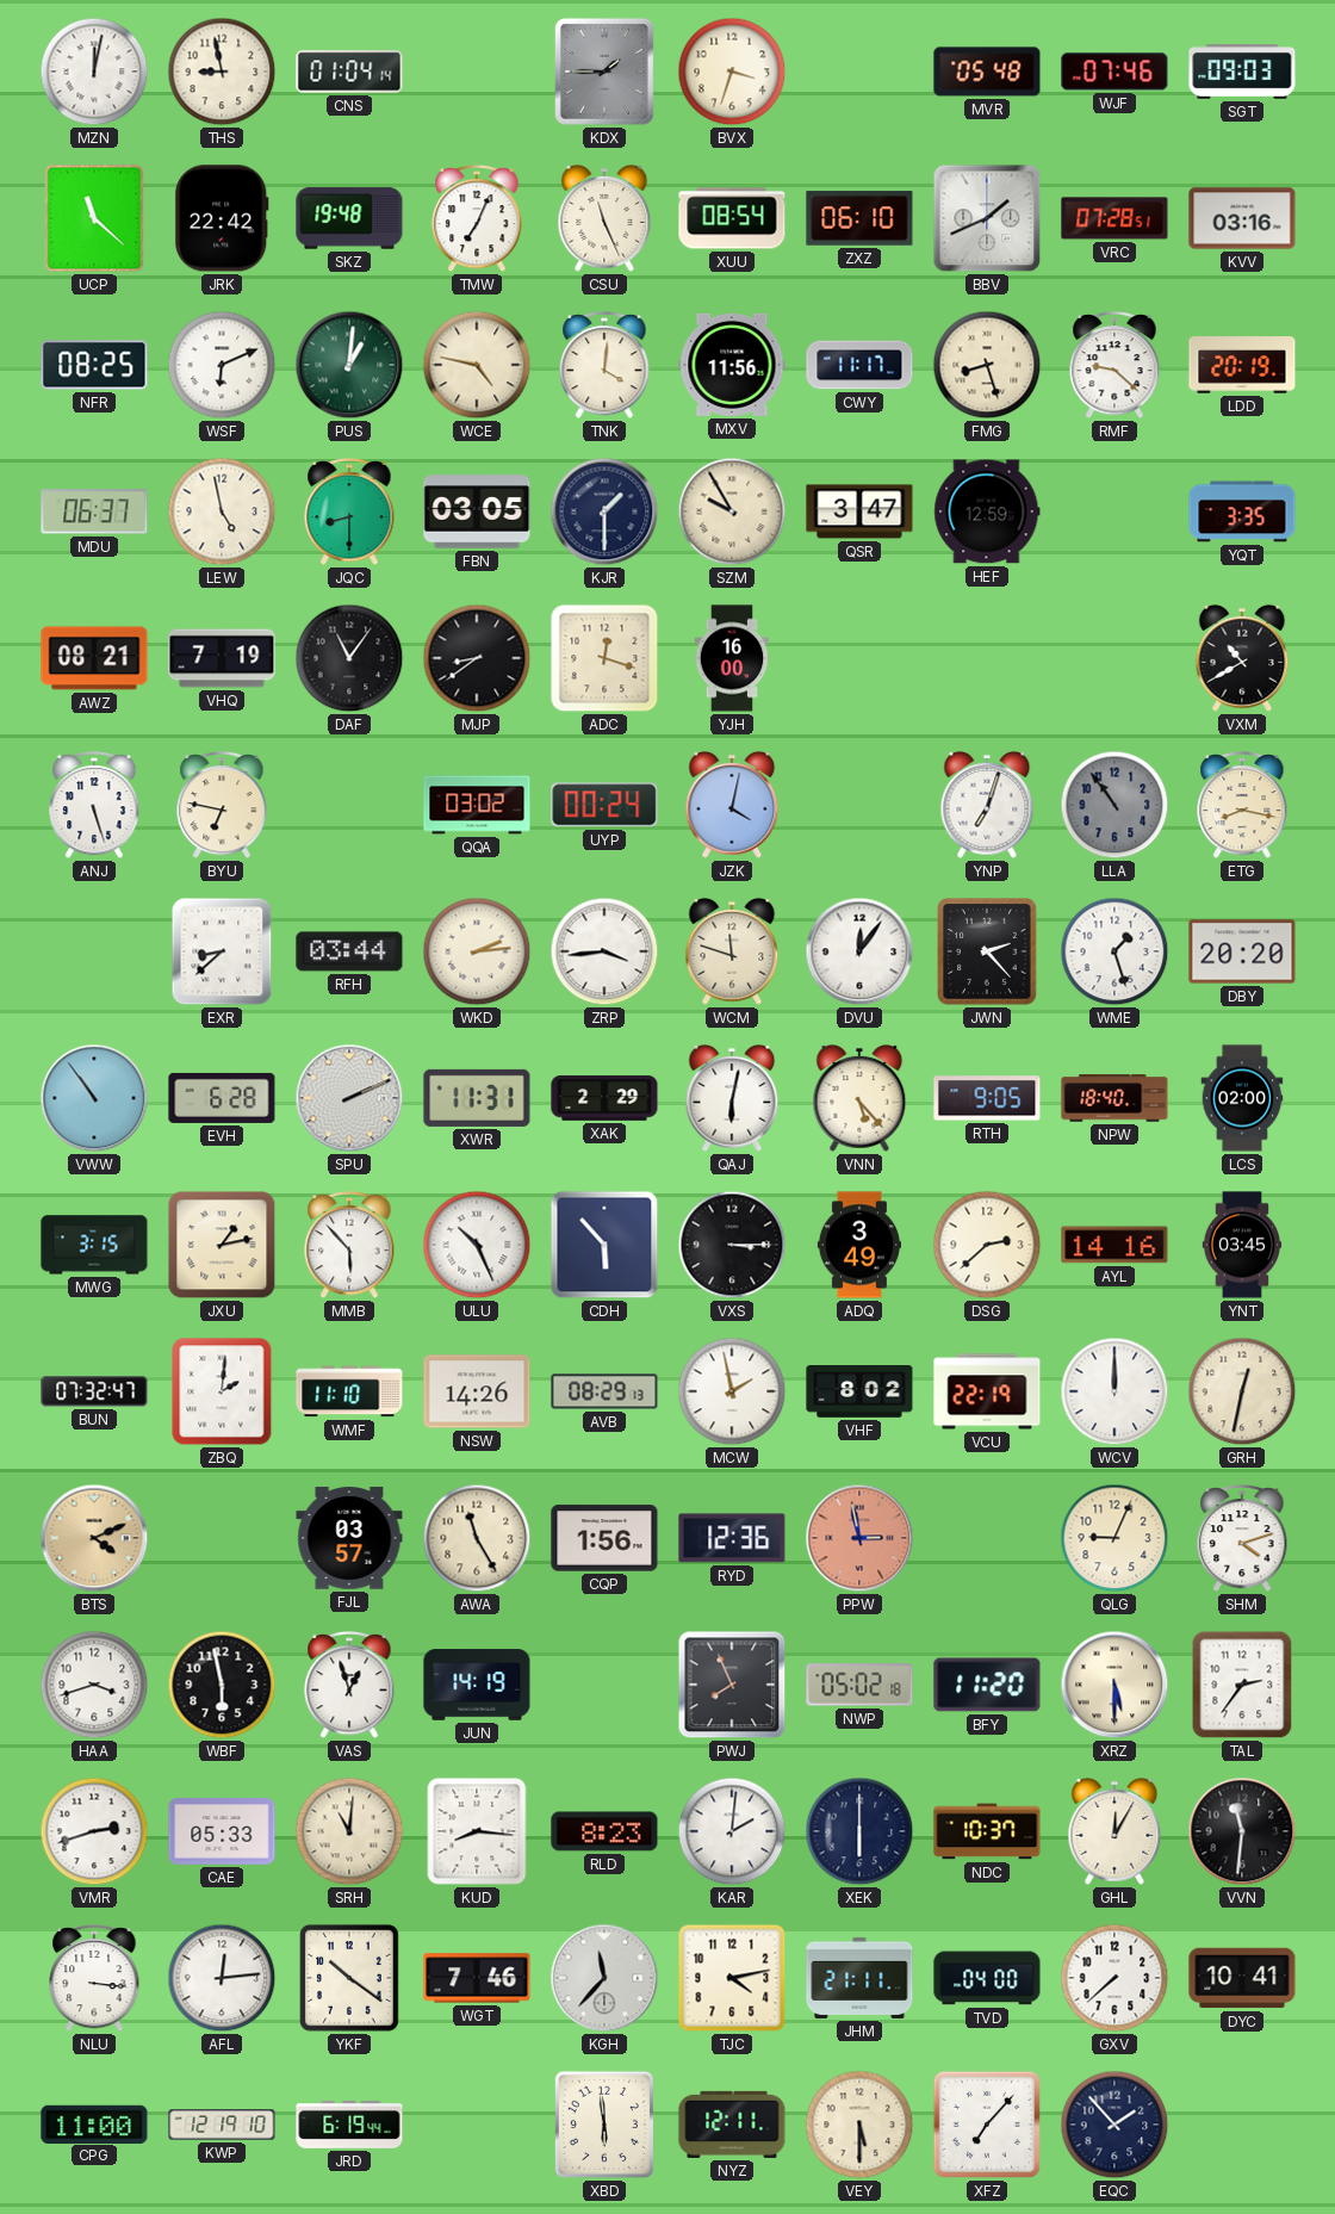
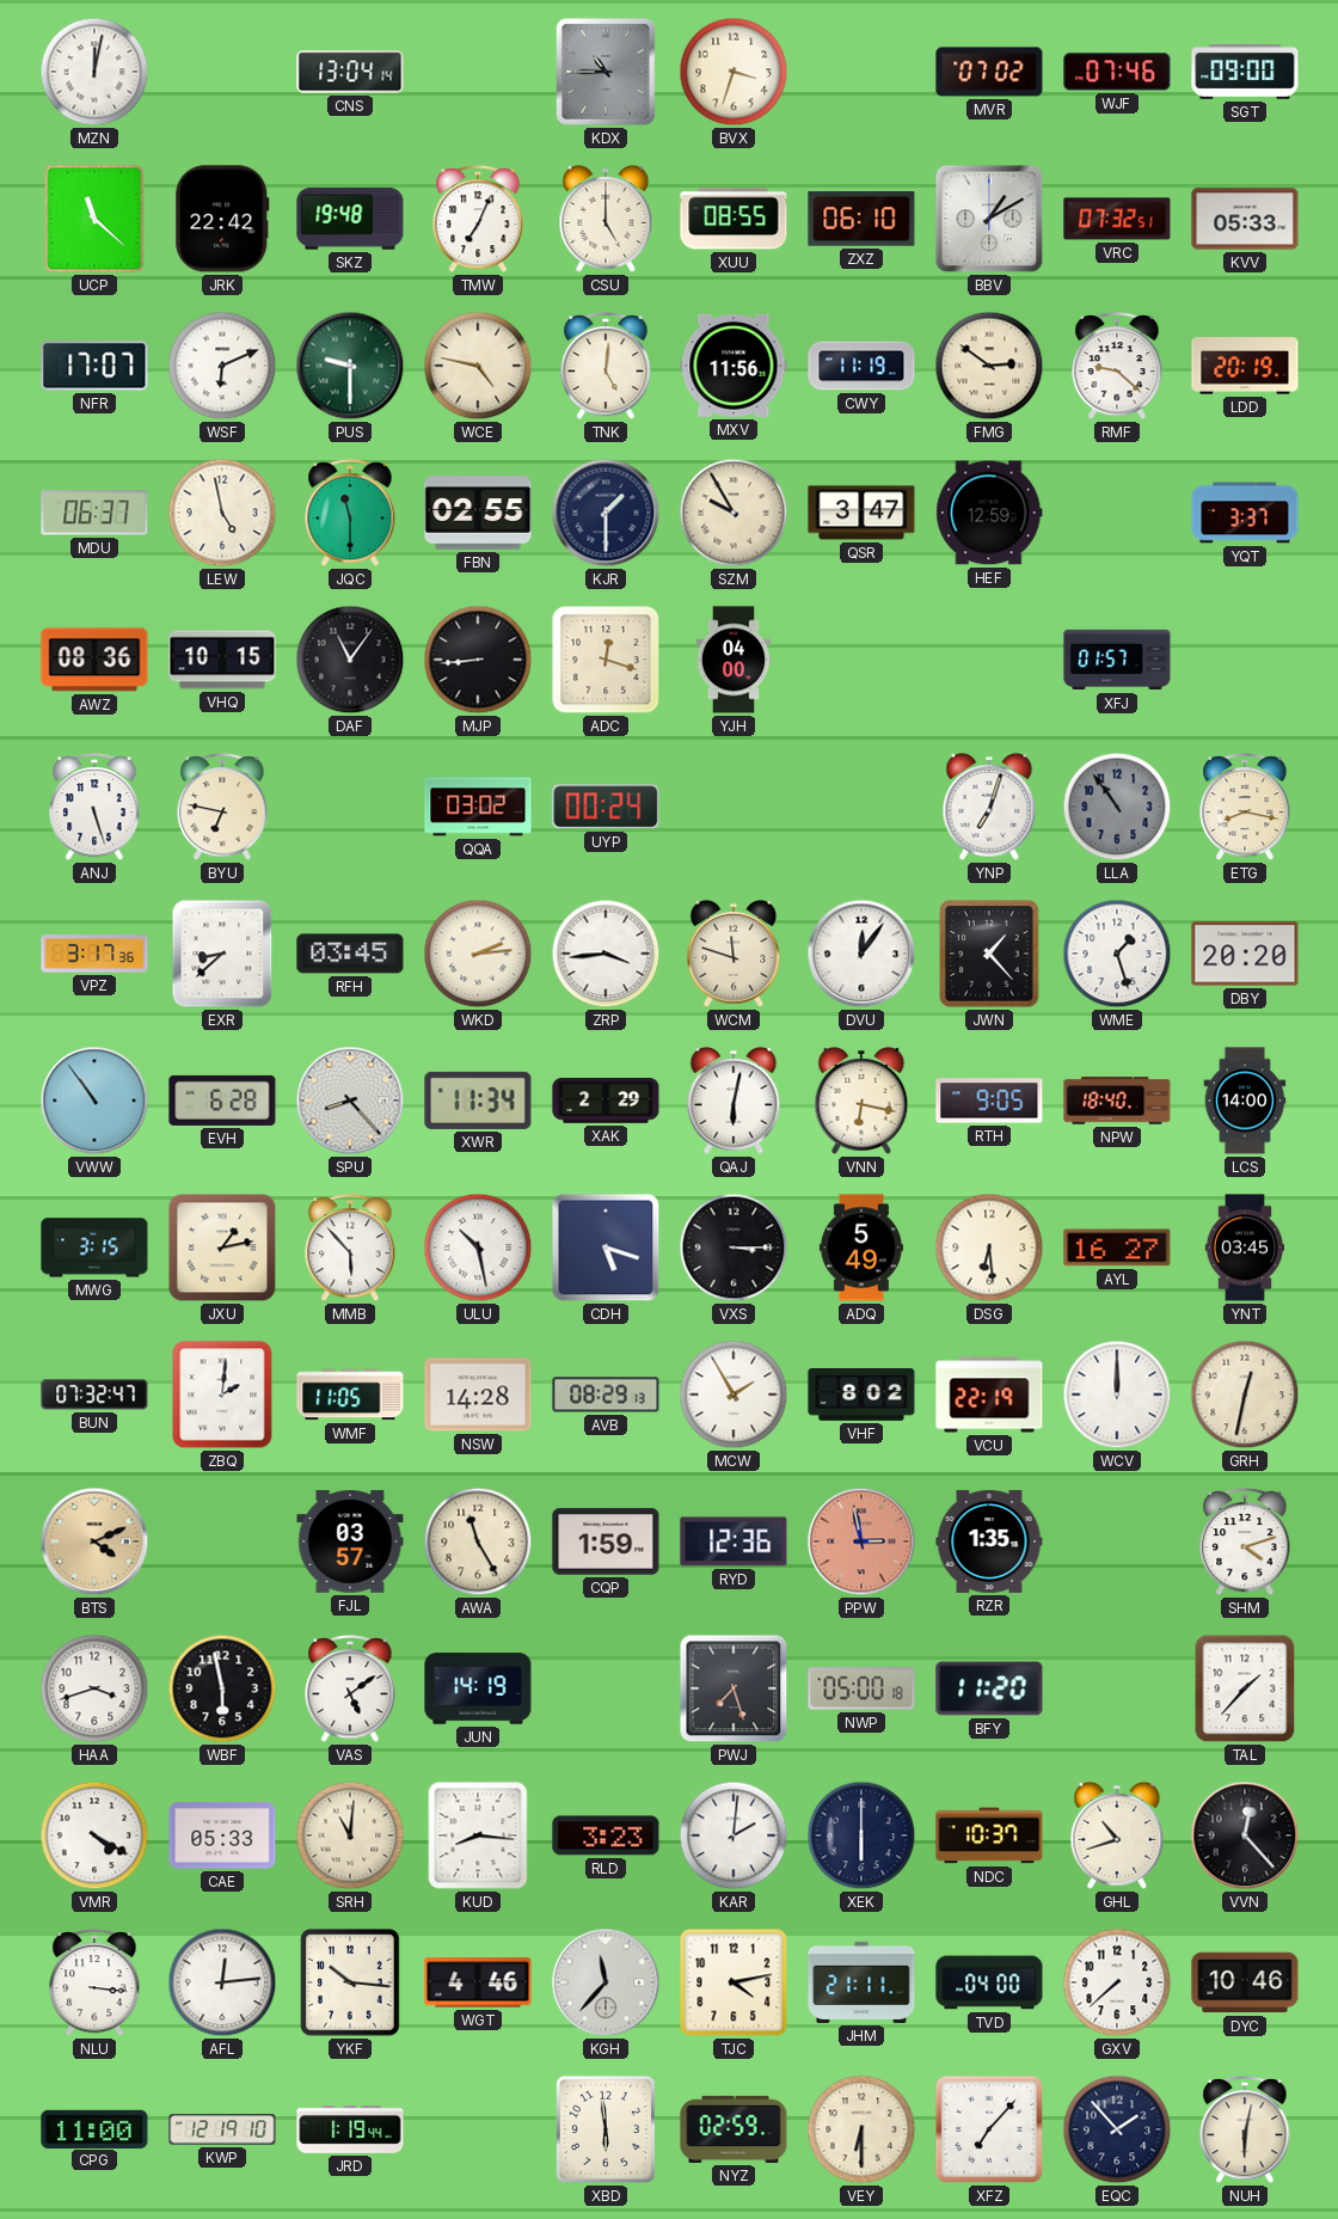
THS: 8:58 -> none
CNS: 01:04 -> 13:04
KDX: 1:45 -> 10:45
MVR: 05:48 -> 07:02
SGT: 09:03 -> 09:00
CSU: 11:26 -> 5:00
XUU: 08:54 -> 08:55
BBV: 1:41 -> 1:10
VRC: 07:28 -> 07:32
KVV: 03:16 -> 05:33
NFR: 08:25 -> 17:07
PUS: 1:01 -> 9:30
TNK: 4:01 -> 5:01
CWY: 11:17 -> 11:19
FMG: 8:27 -> 2:51
JQC: 8:30 -> 11:30
FBN: 03:05 -> 02:55
YQT: 3:35 -> 3:37
AWZ: 08:21 -> 08:36
VHQ: 7:19 -> 10:15
MJP: 8:39 -> 8:44
YJH: 16:00 -> 04:00
XFJ: none -> 01:57
VXM: 10:40 -> none
JZK: 4:02 -> none
VPZ: none -> 3:17
RFH: 03:44 -> 03:45
JWN: 2:23 -> 1:23
SPU: 2:11 -> 8:23
XWR: 11:31 -> 11:34
VNN: 5:23 -> 6:17
LCS: 02:00 -> 14:00
ULU: 10:26 -> 10:28
CDH: 5:53 -> 5:18
ADQ: 3:49 -> 5:49
DSG: 2:38 -> 6:29
AYL: 14:16 -> 16:27
WMF: 11:10 -> 11:05
NSW: 14:26 -> 14:28
MCW: 1:58 -> 1:55
CQP: 1:56 -> 1:59
RZR: none -> 1:35
QLG: 9:04 -> none
VAS: 12:57 -> 5:09
PWJ: 7:56 -> 7:27
NWP: 05:02 -> 05:00
XRZ: 5:30 -> none
TAL: 2:36 -> 1:37
VMR: 2:42 -> 4:20
RLD: 8:23 -> 3:23
GHL: 12:05 -> 10:42
VVN: 11:31 -> 12:23
YKF: 10:21 -> 10:16
WGT: 7:46 -> 4:46
DYC: 10:41 -> 10:46
JRD: 6:19 -> 1:19
NYZ: 12:11 -> 02:59
VEY: 5:30 -> 6:30
NUH: none -> 6:02
